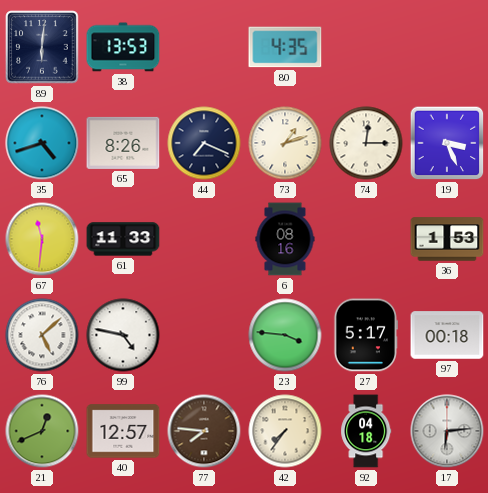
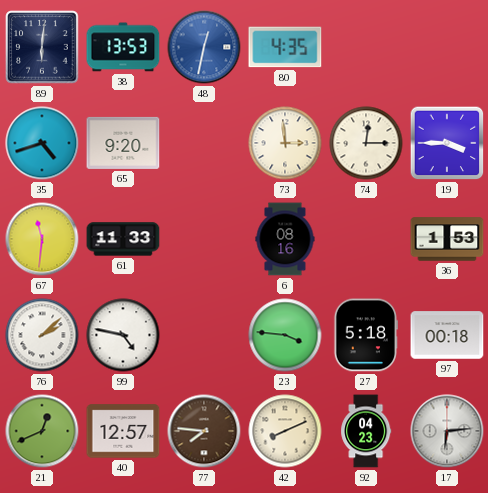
48: none -> 12:32
65: 8:26 -> 9:20
44: 7:19 -> none
73: 1:12 -> 2:59
19: 3:26 -> 3:45
76: 5:08 -> 2:08
27: 5:17 -> 5:18
42: 7:36 -> 8:11
92: 04:18 -> 04:23
